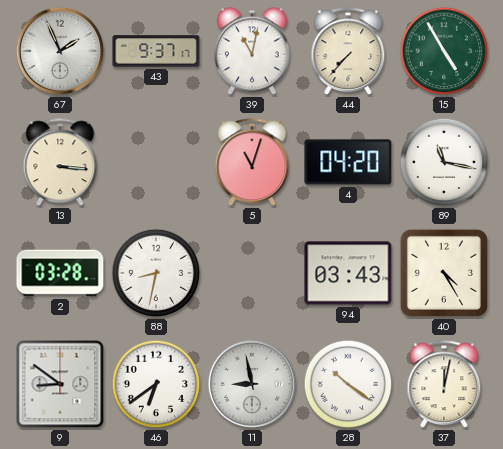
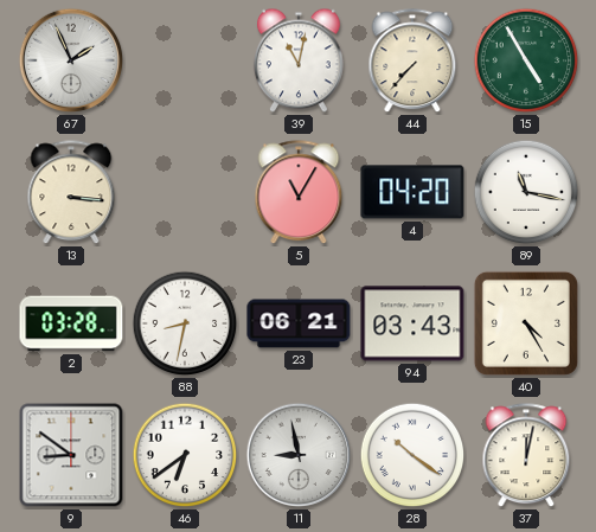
43: 9:37 -> none
5: 11:03 -> 11:05
23: none -> 06:21
